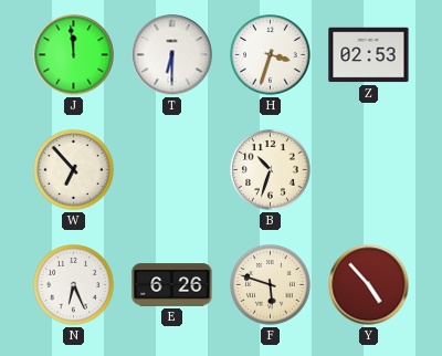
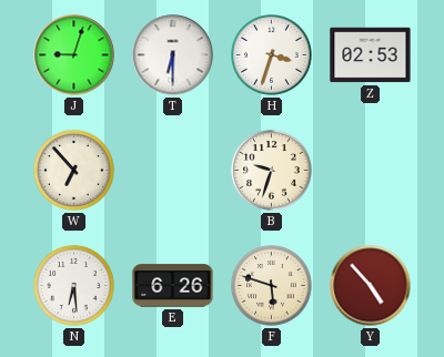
J: 11:59 -> 9:03
B: 10:33 -> 9:33
N: 6:26 -> 6:29
